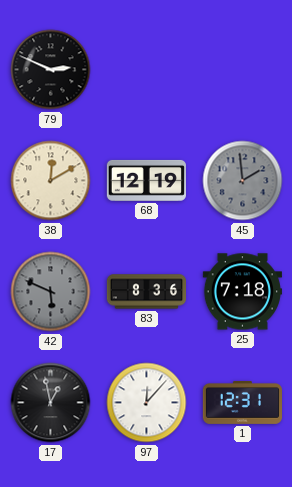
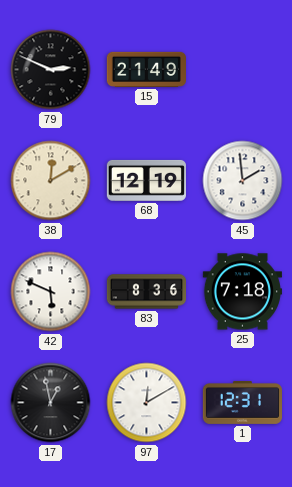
15: none -> 21:49
45 dial: grey -> white
42 dial: grey -> white
97: 12:07 -> 12:10
